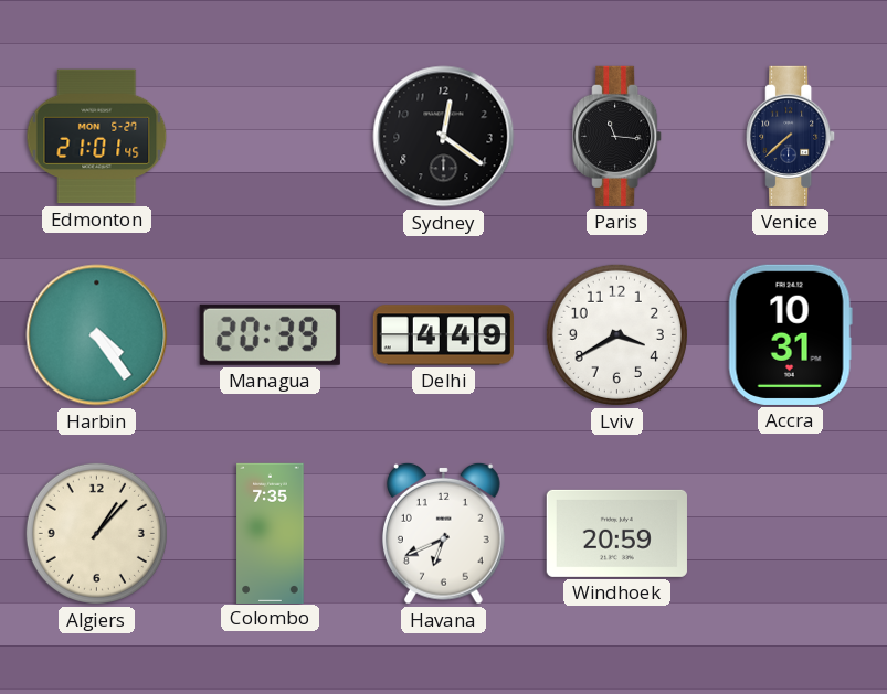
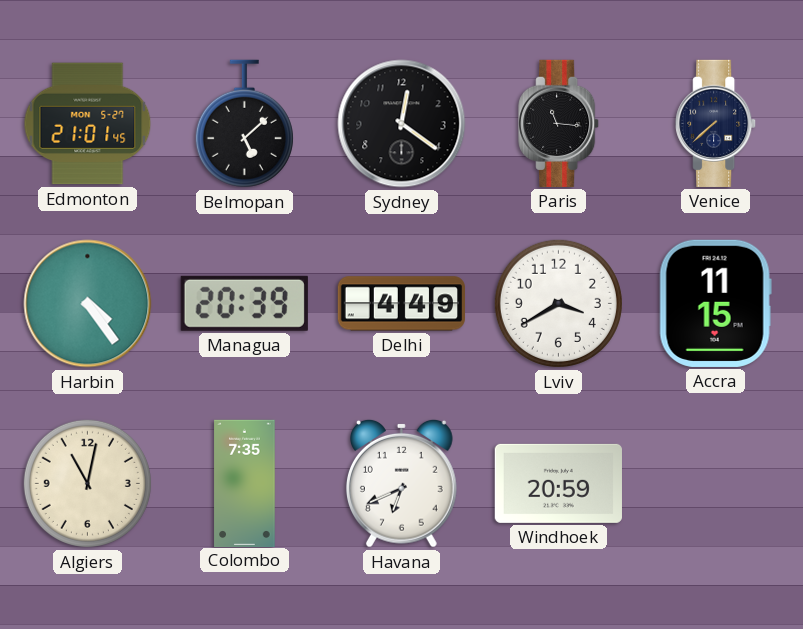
Belmopan: none -> 5:08
Accra: 10:31 -> 11:15
Algiers: 1:07 -> 11:02
